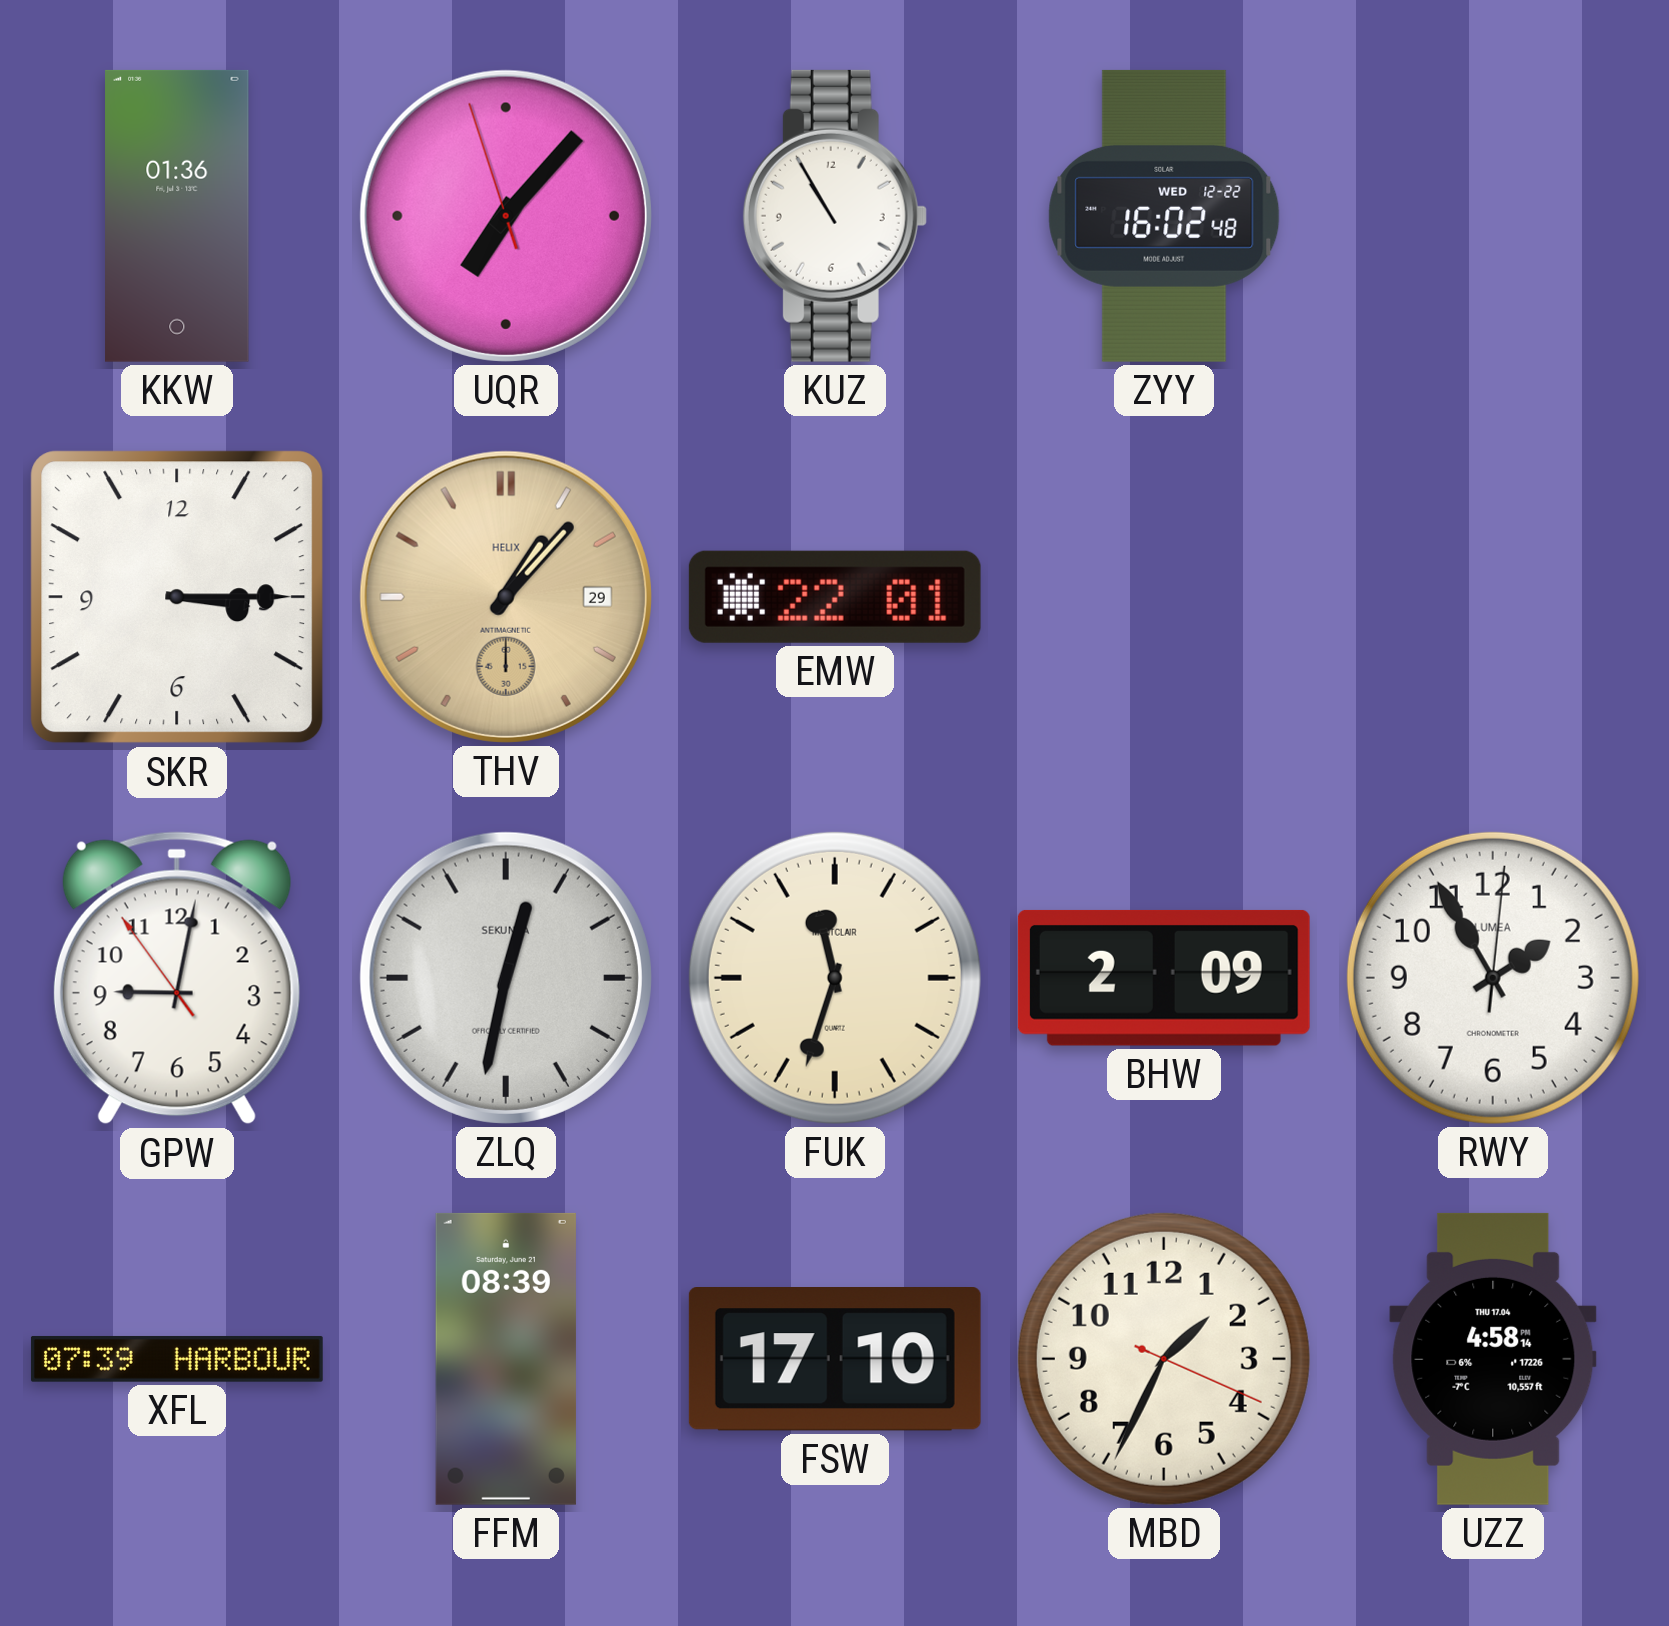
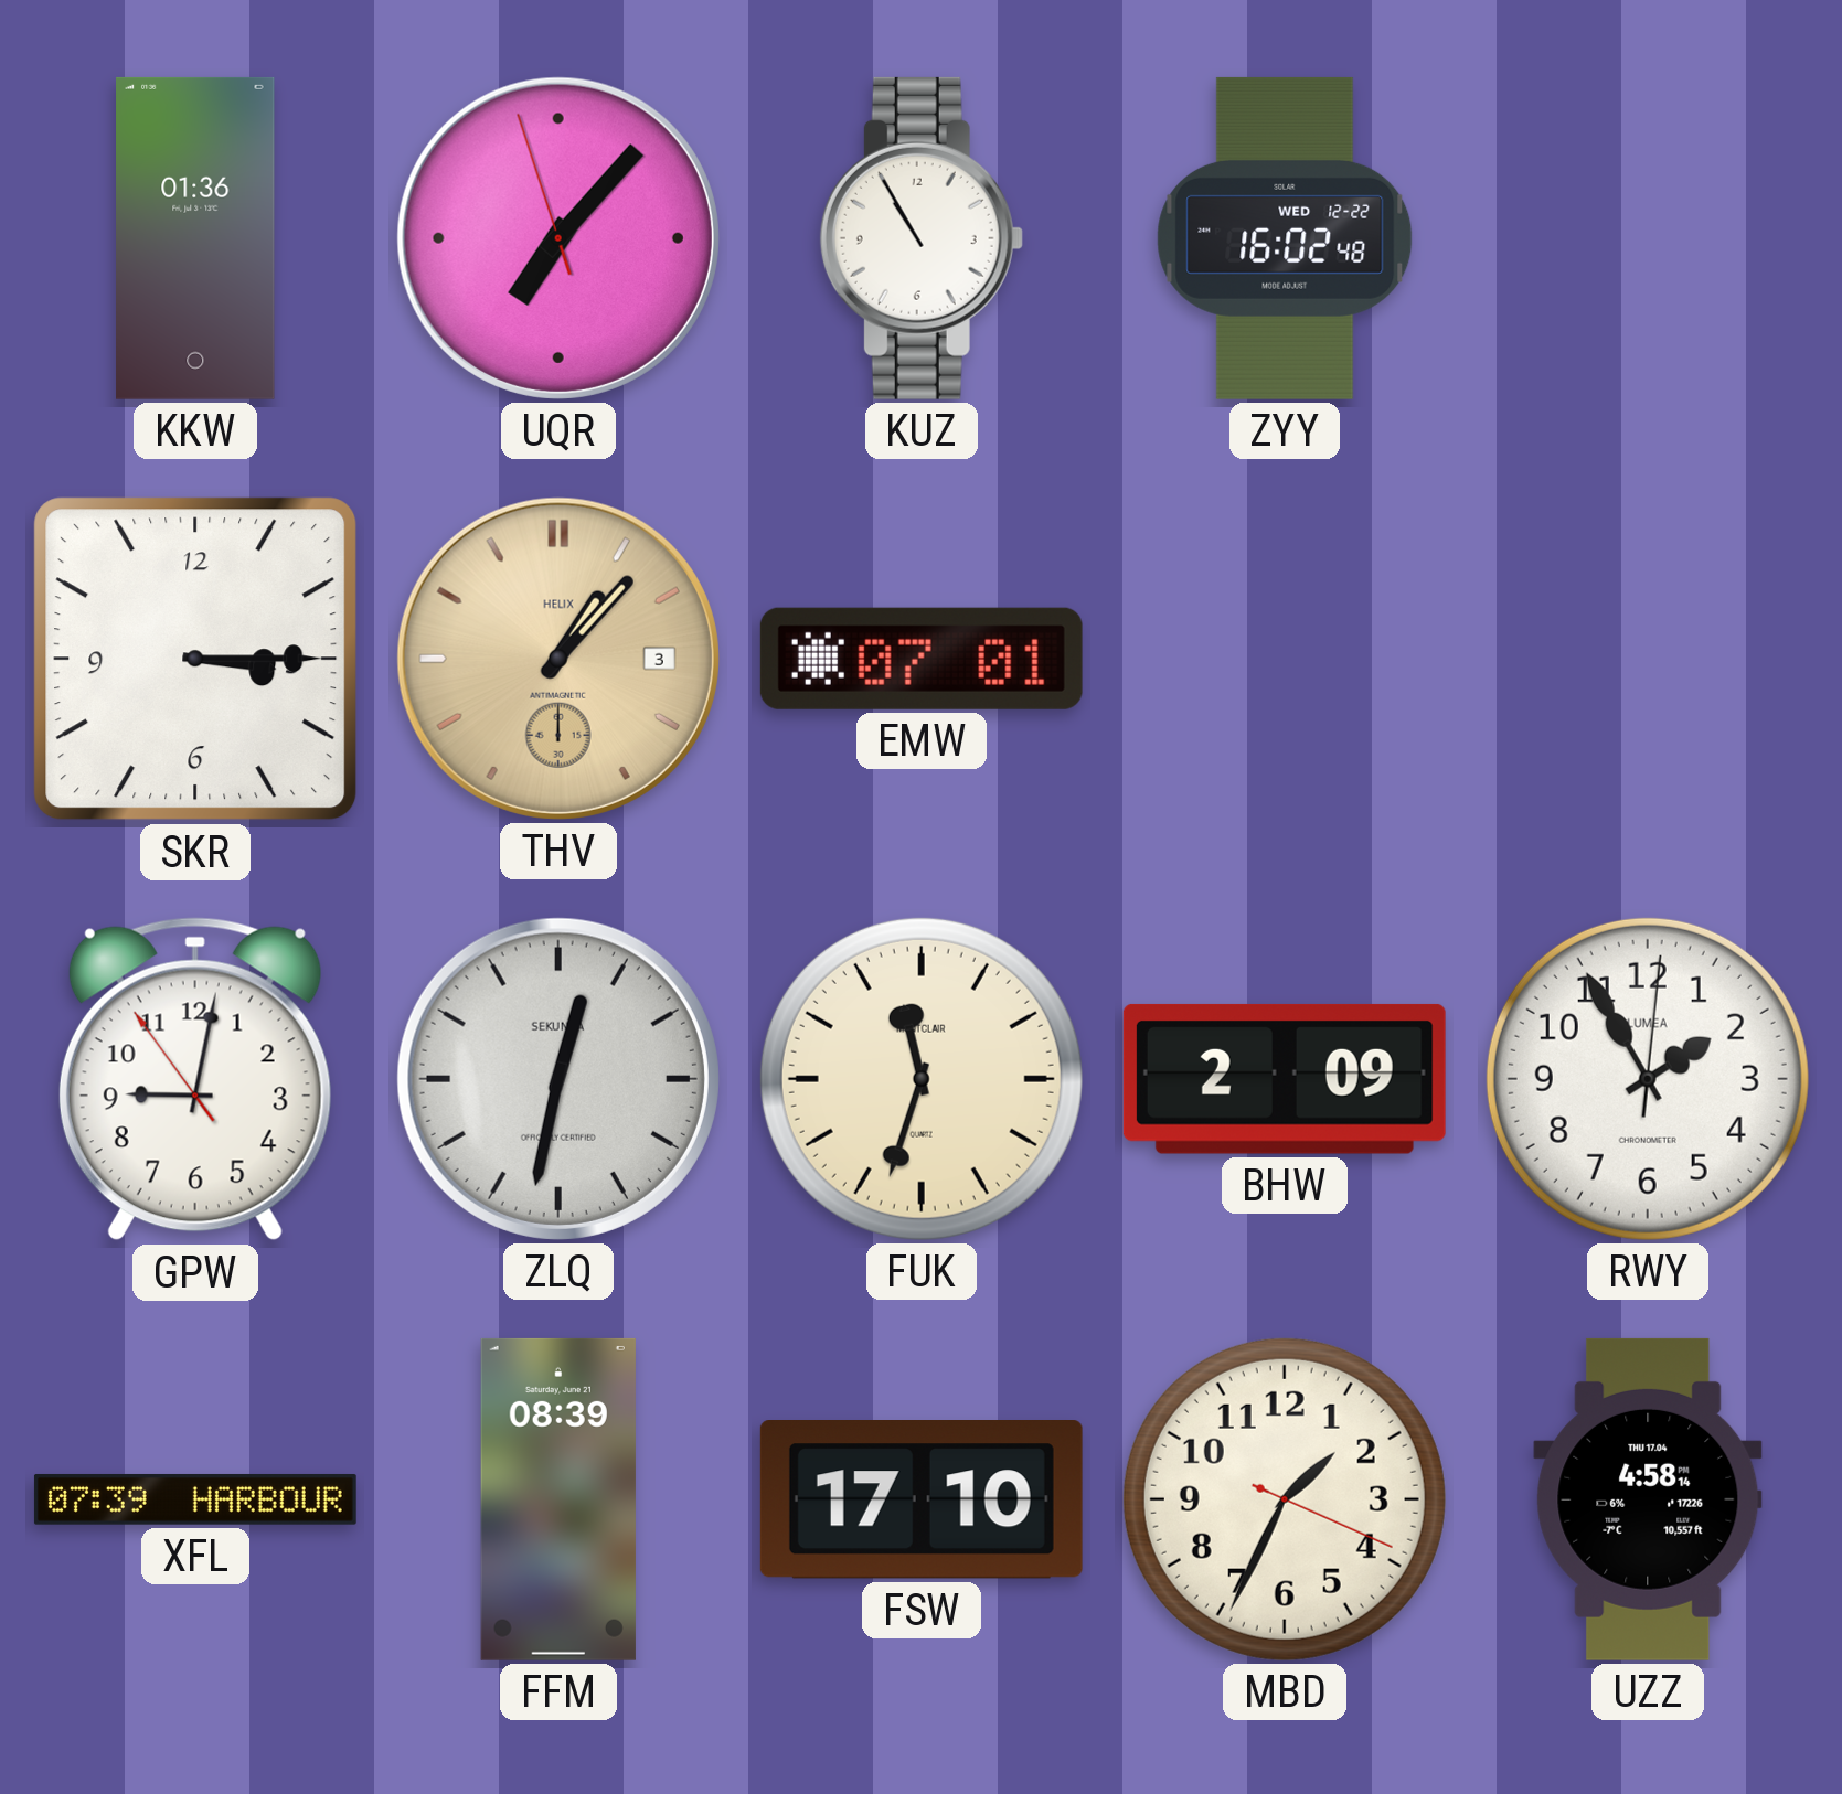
THV date: 29 -> 3
EMW: 22:01 -> 07:01
